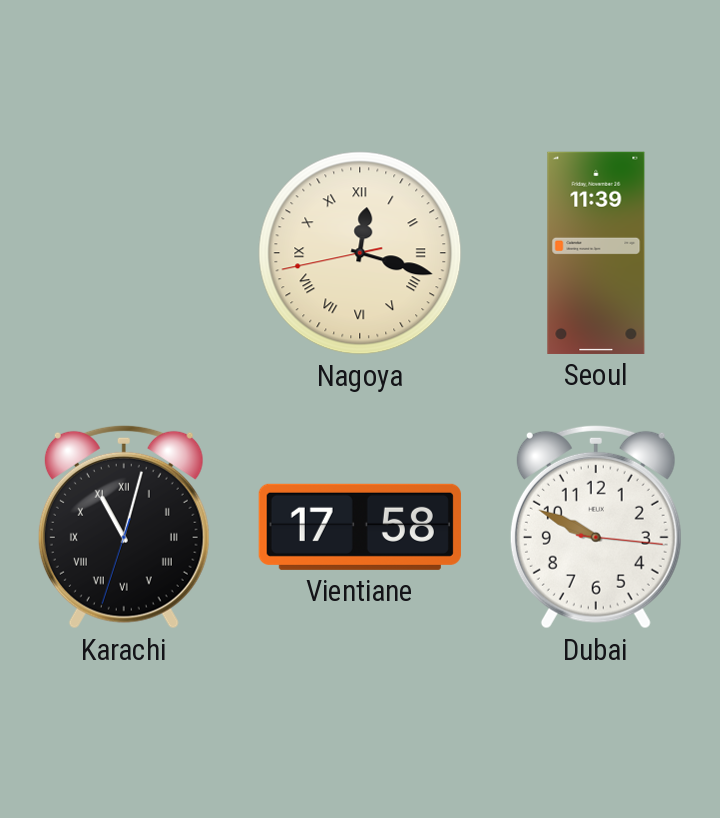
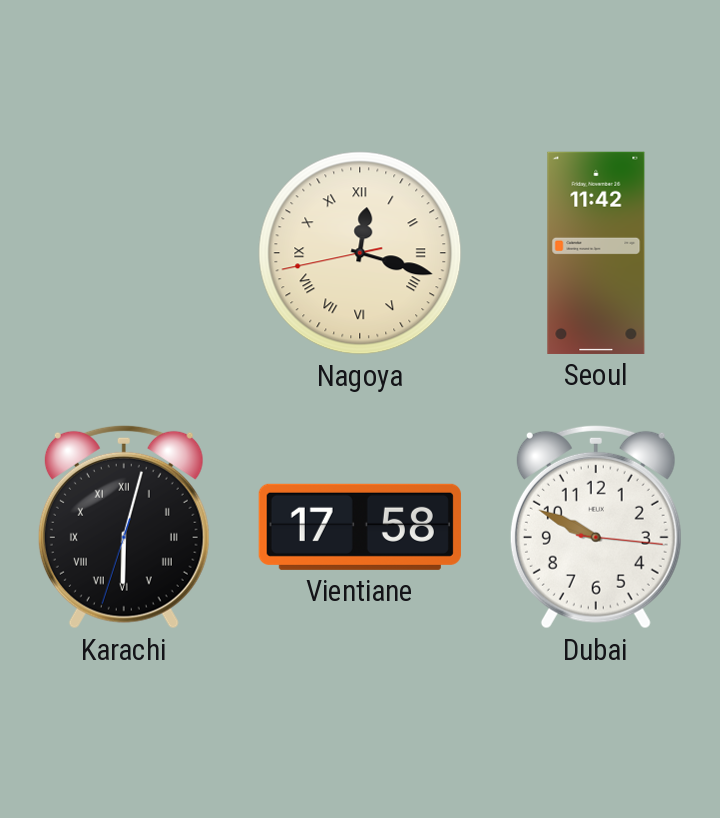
Seoul: 11:39 -> 11:42
Karachi: 11:02 -> 6:02
